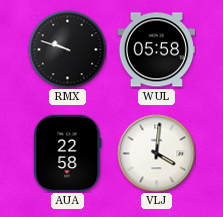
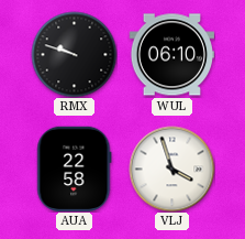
WUL: 05:58 -> 06:10
VLJ: 4:01 -> 3:57
